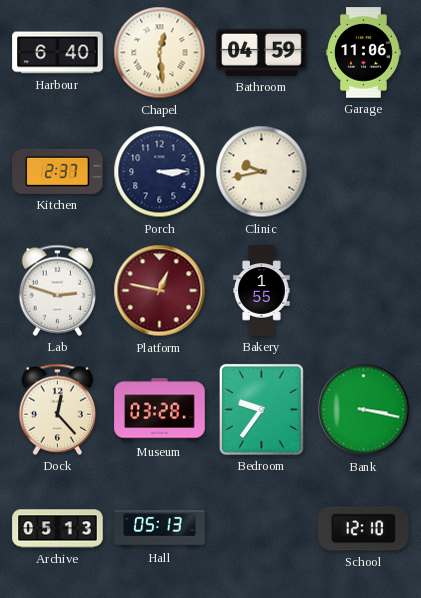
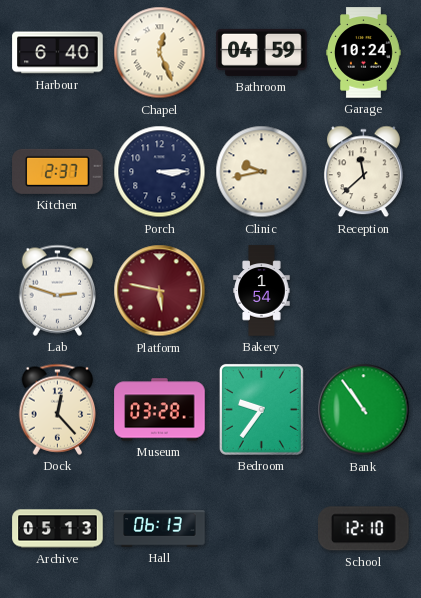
Chapel: 12:29 -> 12:26
Garage: 11:06 -> 10:24
Reception: none -> 11:38
Platform: 12:47 -> 5:47
Bakery: 1:55 -> 1:54
Bank: 3:17 -> 10:54
Hall: 05:13 -> 06:13
